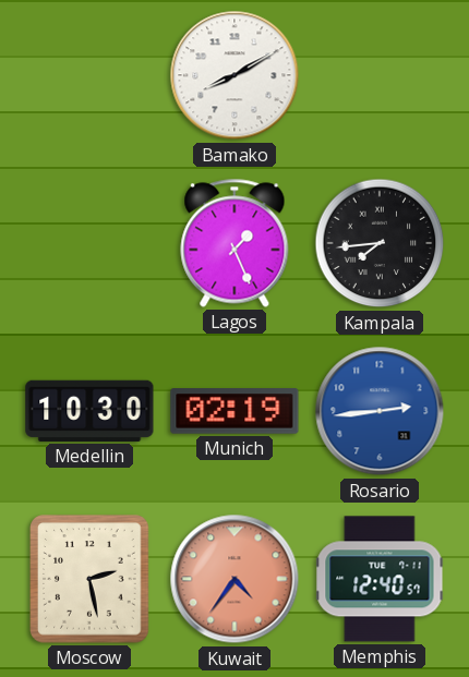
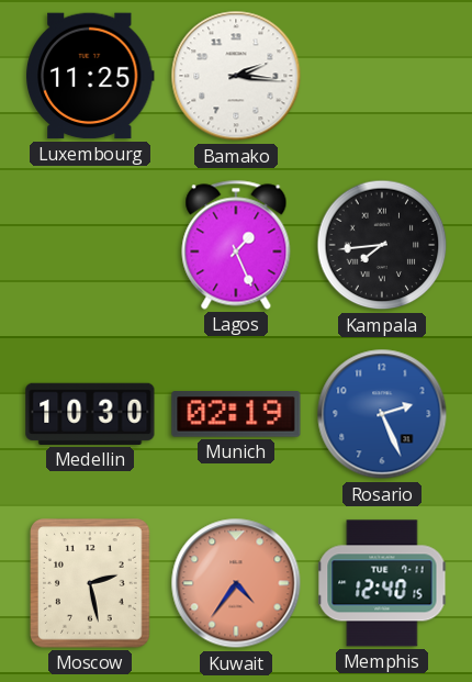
Luxembourg: none -> 11:25
Bamako: 8:10 -> 2:16
Rosario: 2:44 -> 2:26
Memphis: 12:40:57 -> 12:40:15
